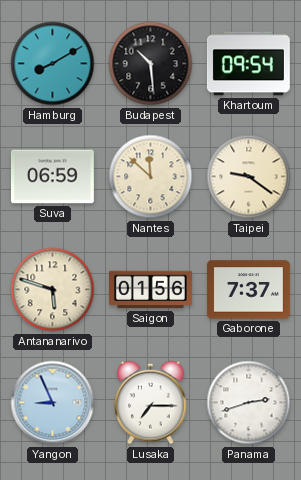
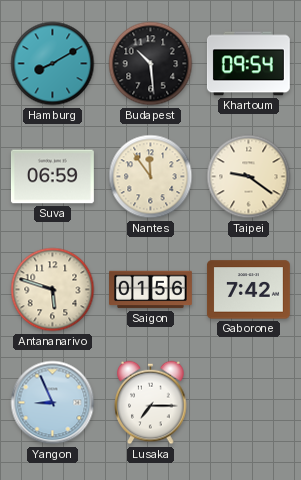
Nantes: 11:52 -> 11:54
Gaborone: 7:37 -> 7:42
Panama: 2:42 -> none
